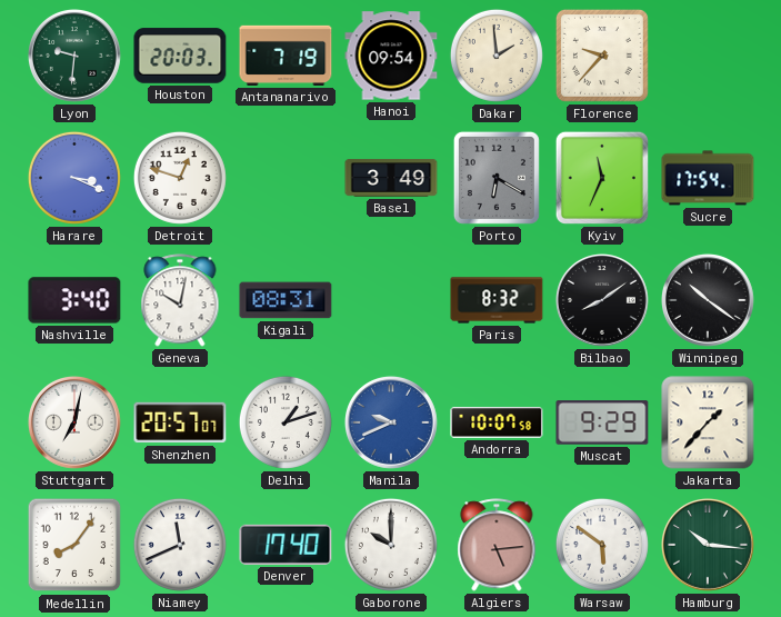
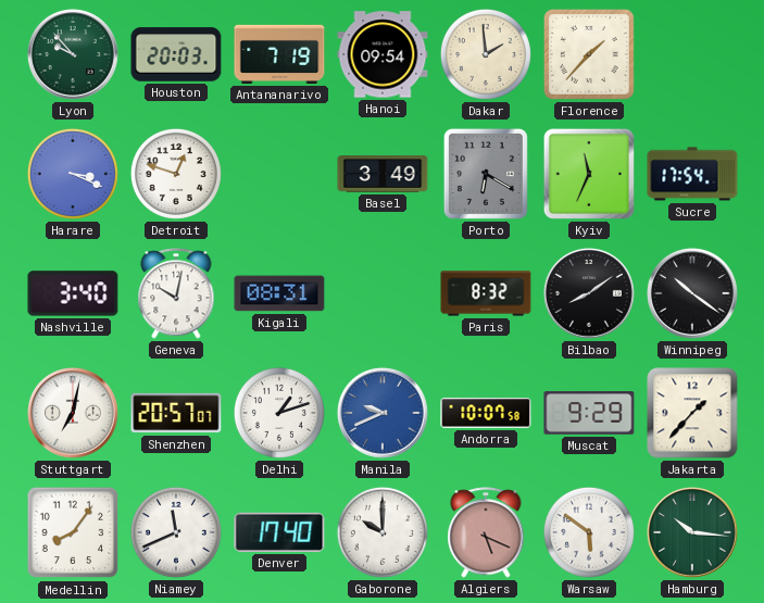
Lyon: 9:31 -> 9:53
Florence: 9:37 -> 1:37
Algiers: 5:14 -> 5:19
